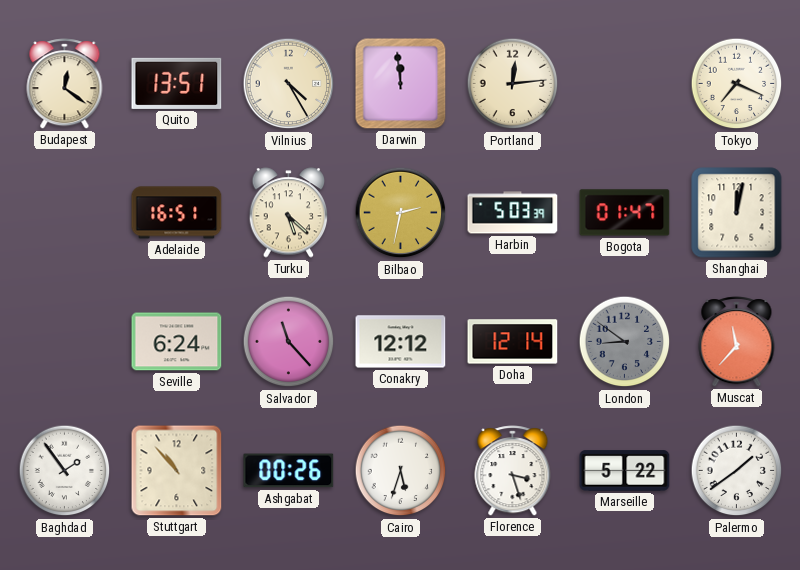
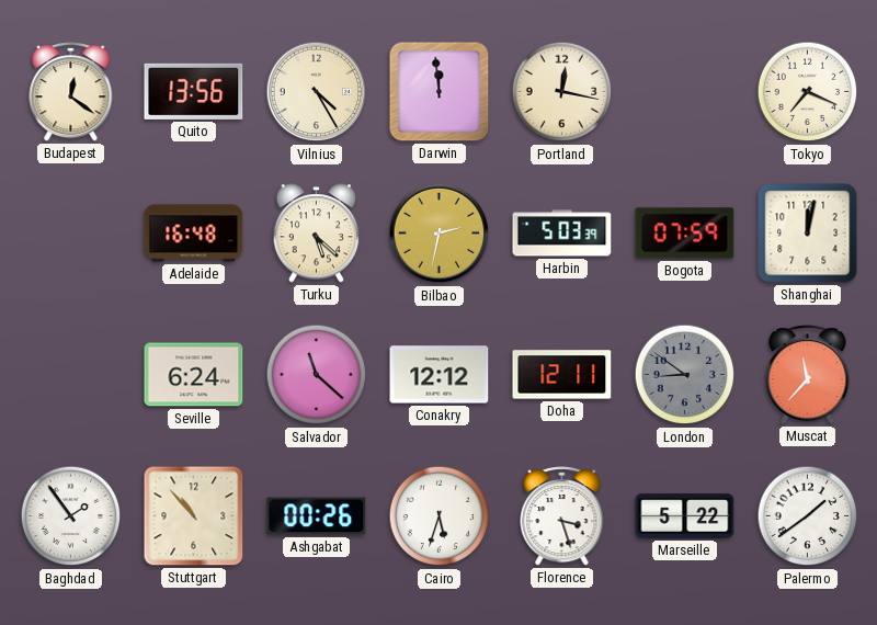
Quito: 13:51 -> 13:56
Portland: 12:14 -> 12:17
Adelaide: 16:51 -> 16:48
Bogota: 01:47 -> 07:59
Salvador: 11:23 -> 11:22
Doha: 12:14 -> 12:11
